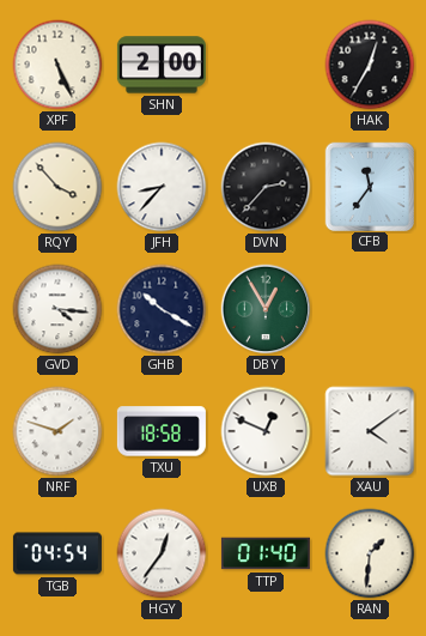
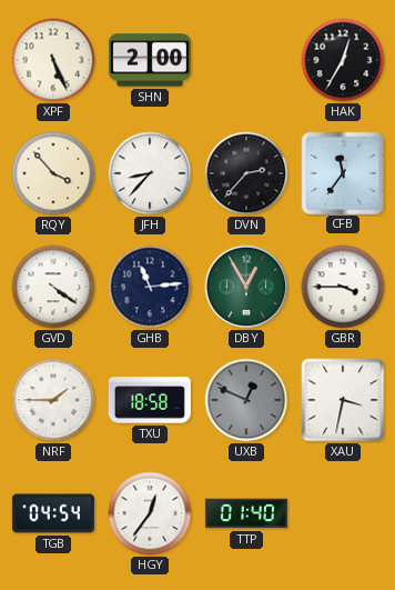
GVD: 4:16 -> 4:21
GHB: 10:20 -> 11:14
GBR: none -> 3:45
NRF: 1:48 -> 1:45
UXB dial: white -> grey
XAU: 4:09 -> 3:32
RAN: 1:31 -> none
